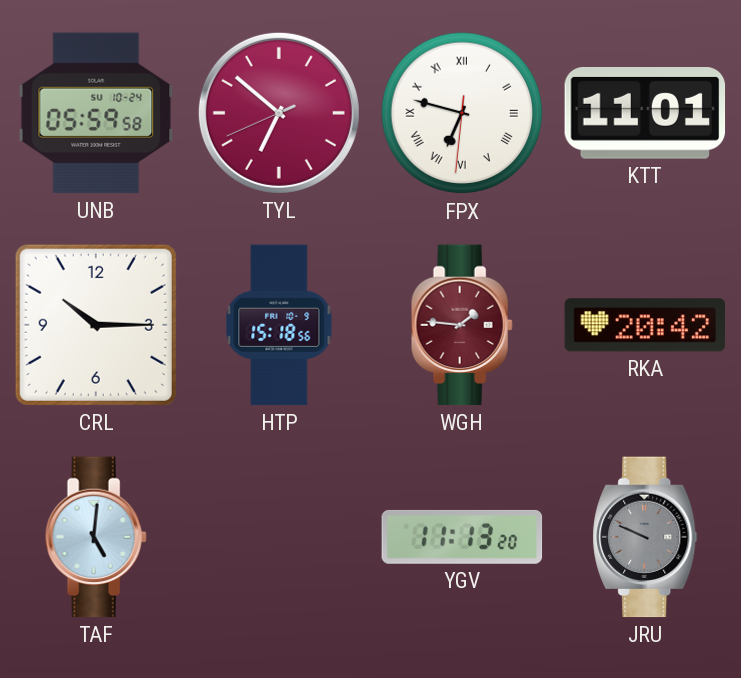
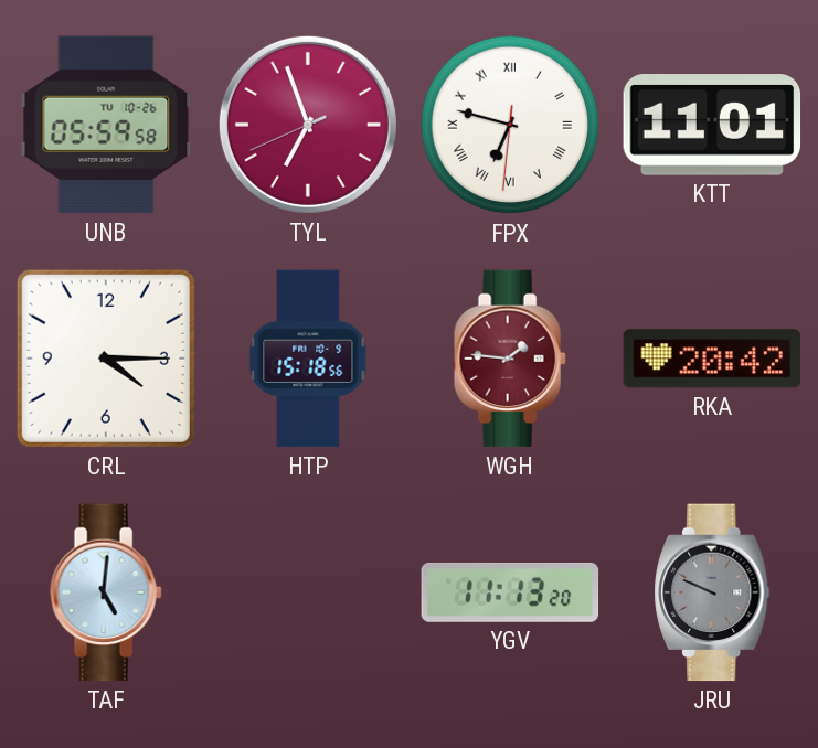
UNB date: SU 10-24 -> TU 10-26
TYL: 6:51 -> 6:56
CRL: 10:15 -> 4:15
